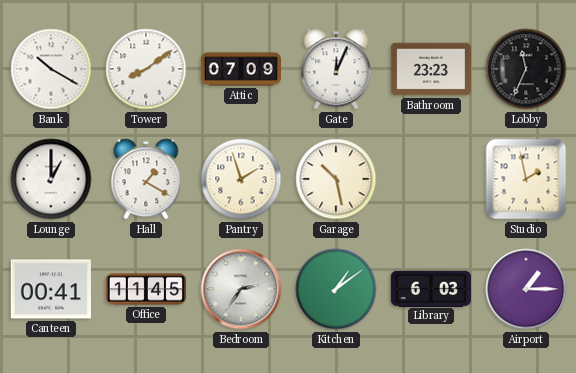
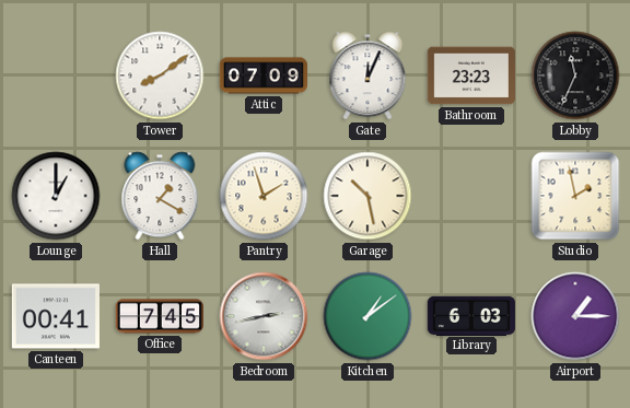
Bank: 10:20 -> none
Office: 11:45 -> 7:45
Bedroom: 2:36 -> 2:43
